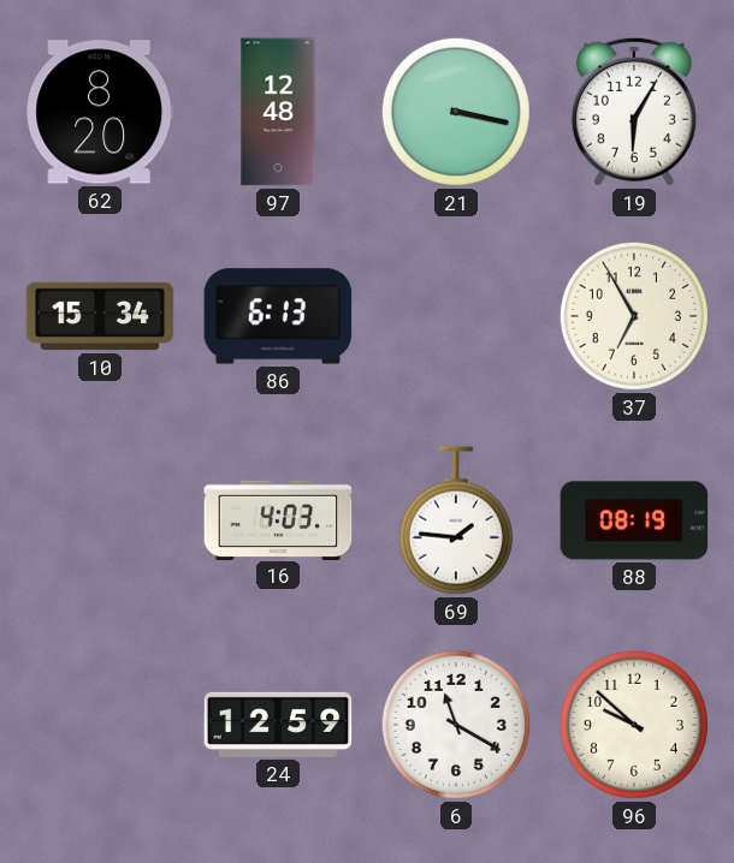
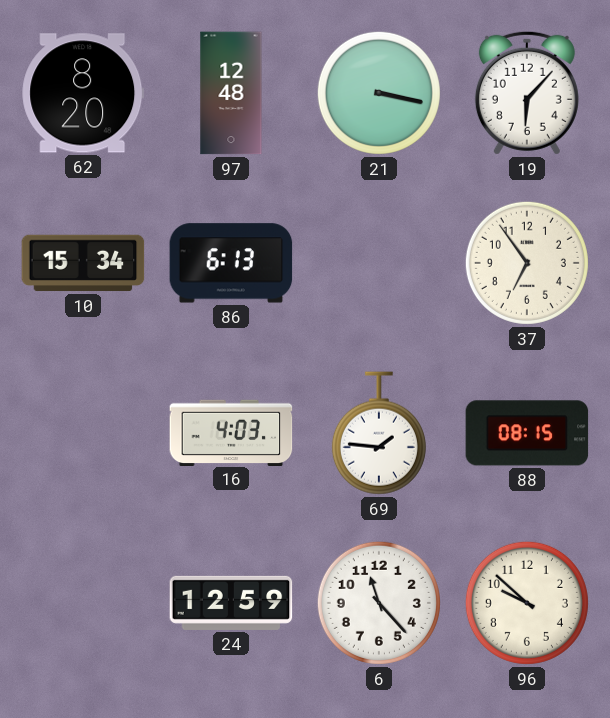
19: 6:05 -> 6:07
37: 6:55 -> 6:54
88: 08:19 -> 08:15
6: 11:20 -> 11:23
